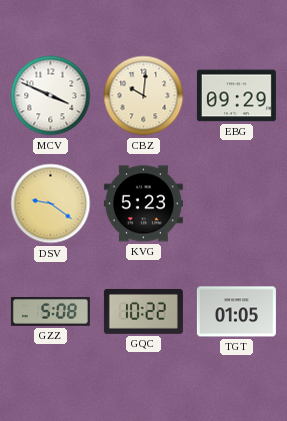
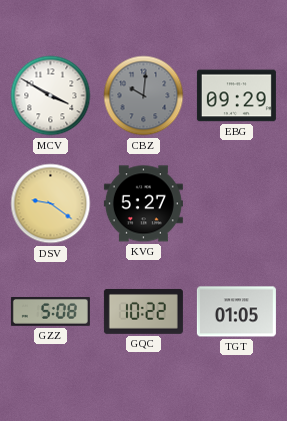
MCV: 3:49 -> 3:50
CBZ dial: cream -> grey
KVG: 5:23 -> 5:27
